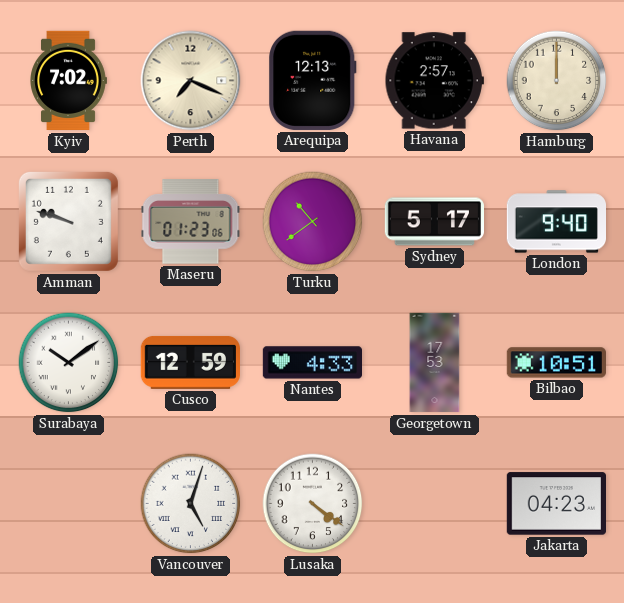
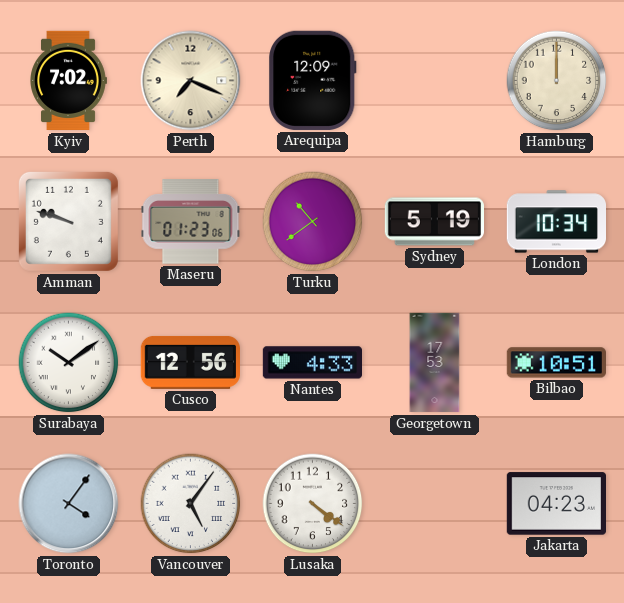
Arequipa: 12:13 -> 12:09
Havana: 2:57 -> none
Sydney: 5:17 -> 5:19
London: 9:40 -> 10:34
Cusco: 12:59 -> 12:56
Toronto: none -> 4:06
Vancouver: 5:03 -> 5:06
